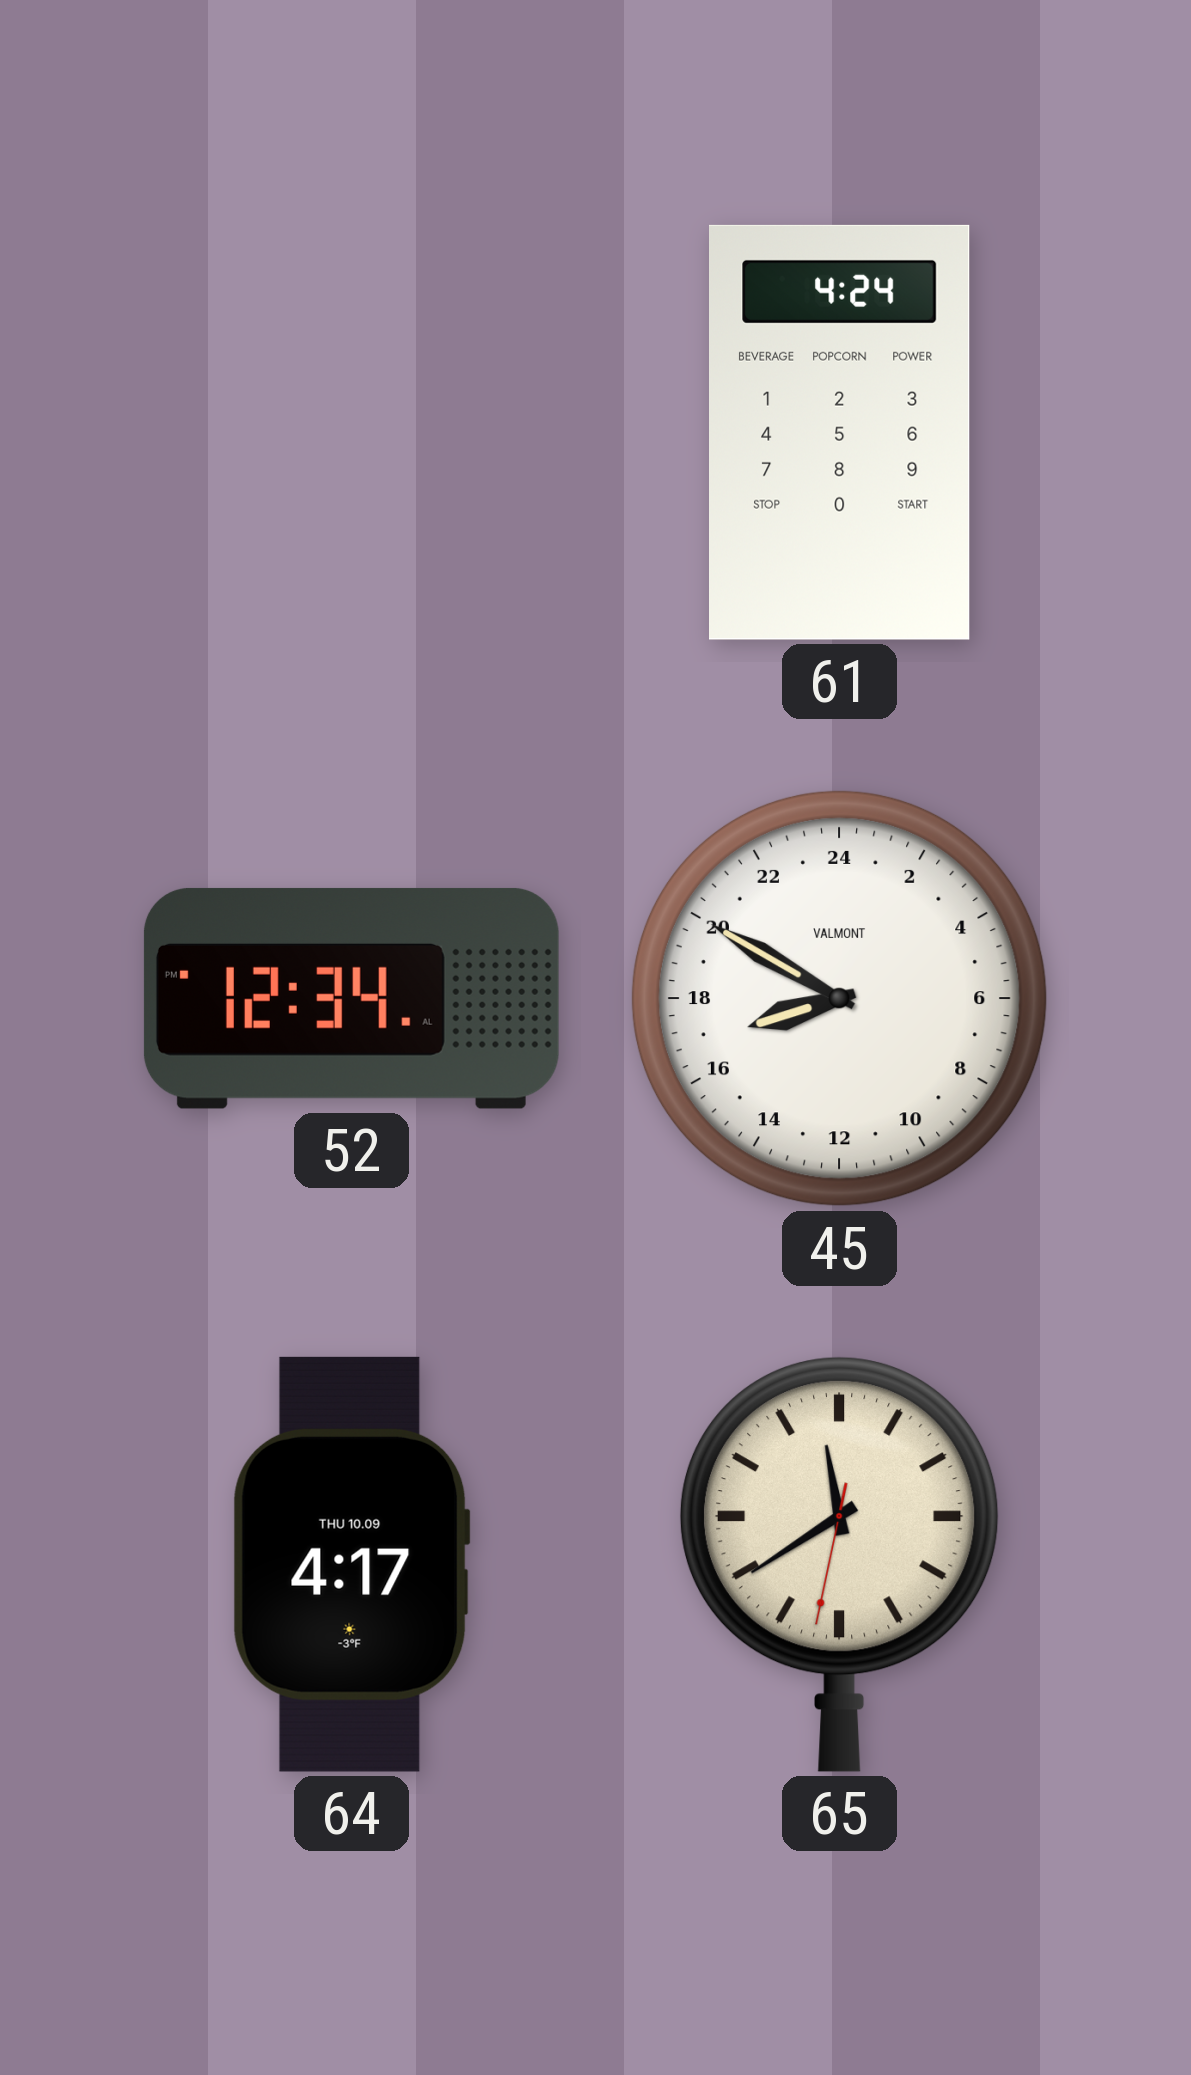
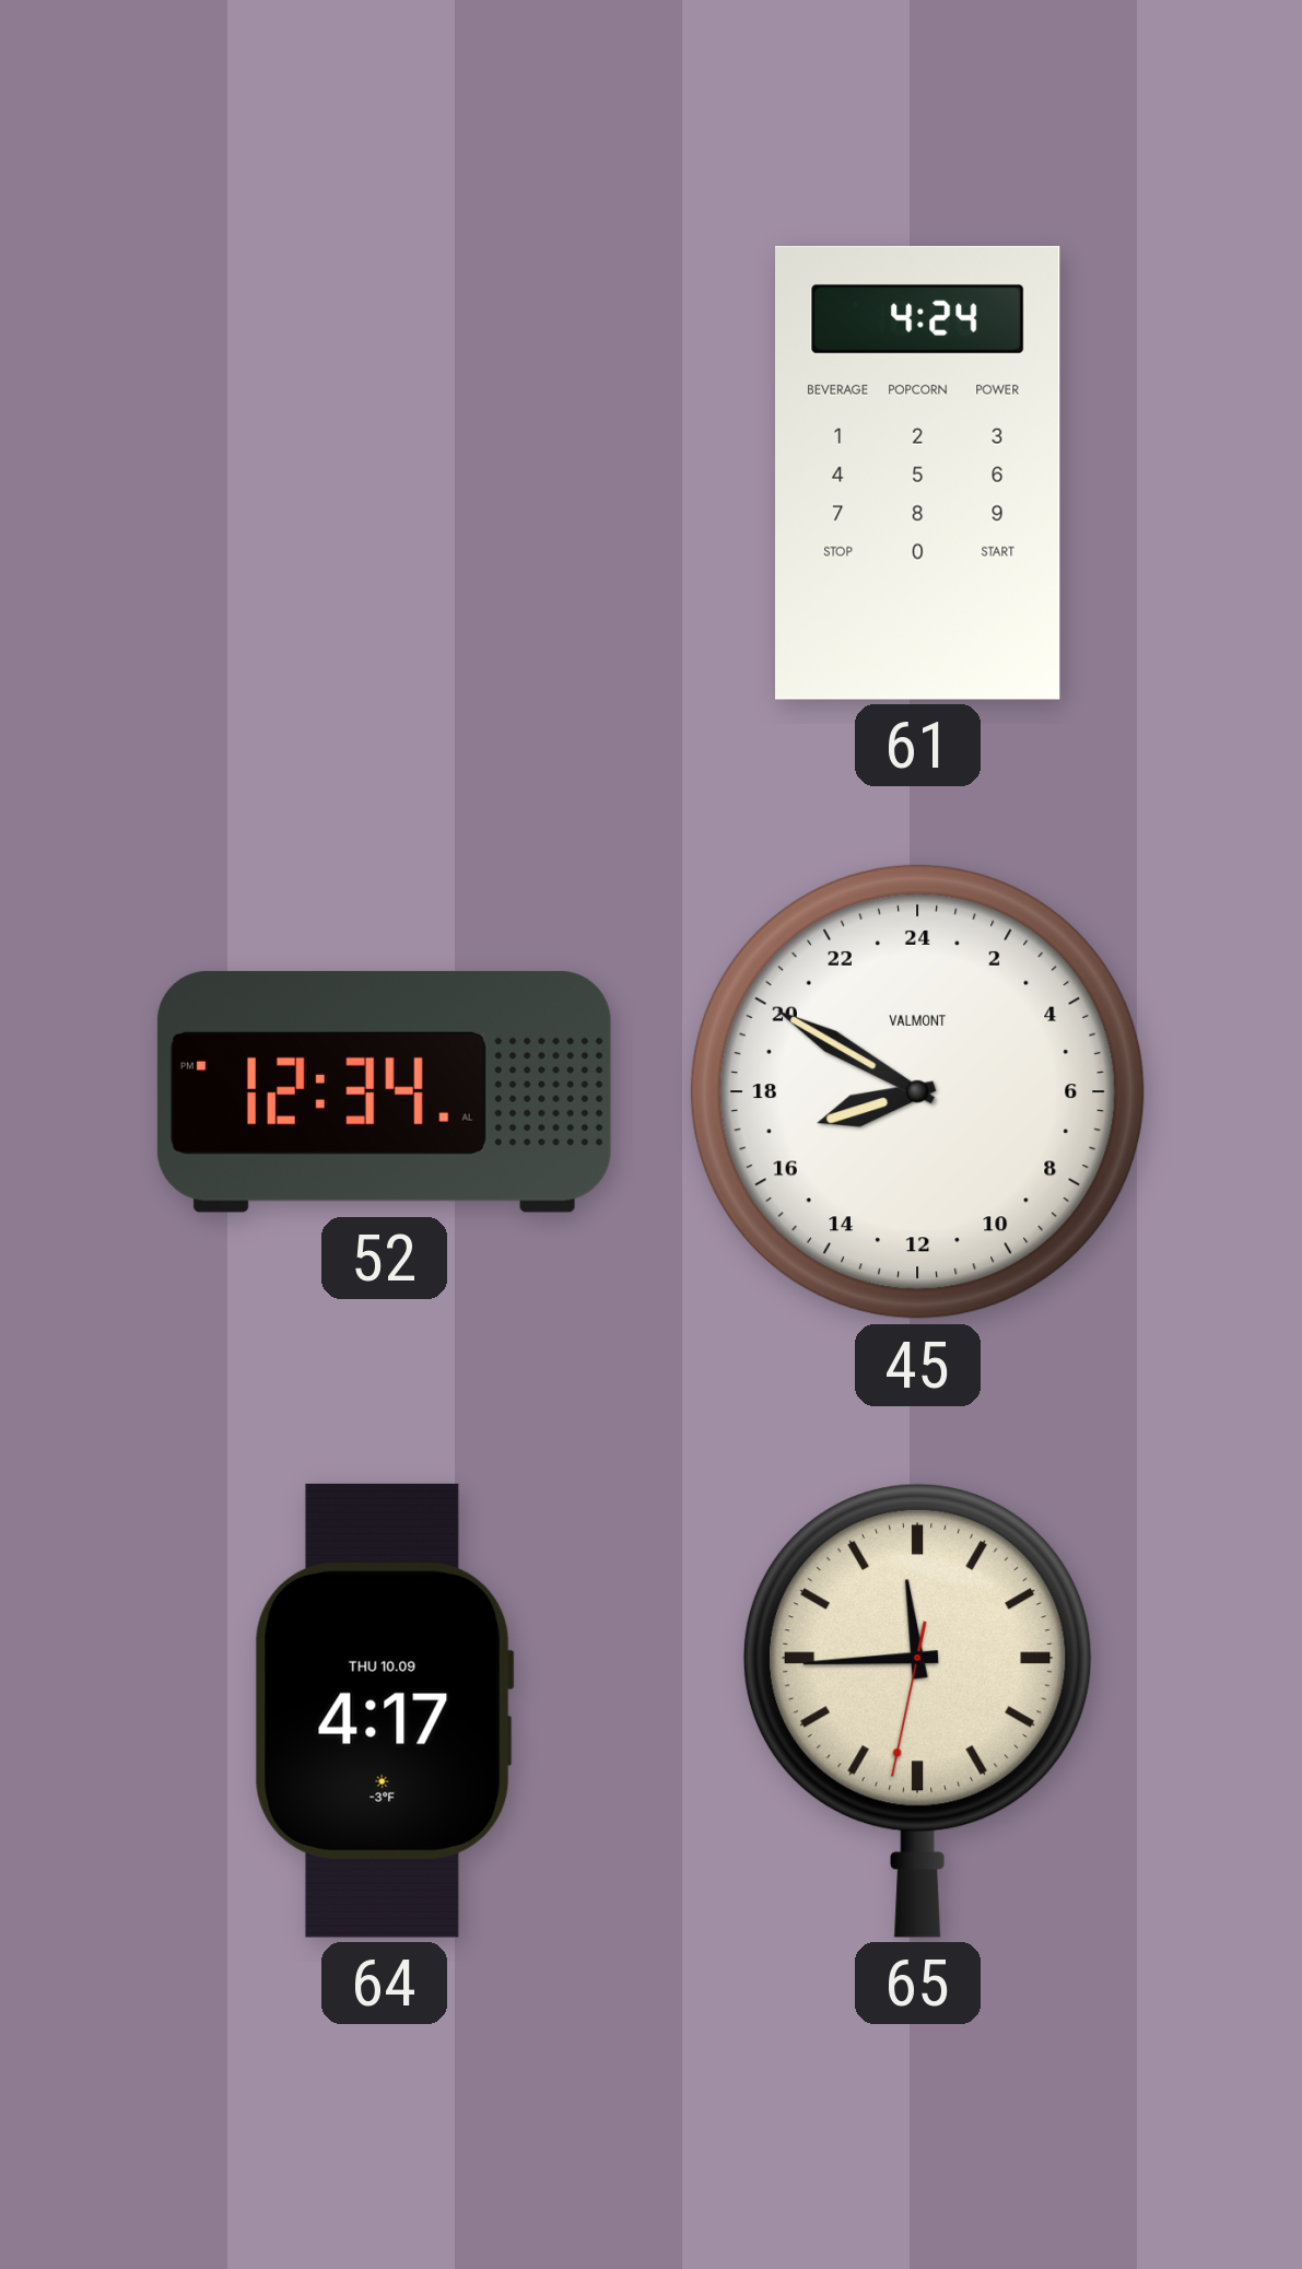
65: 11:39 -> 11:44
